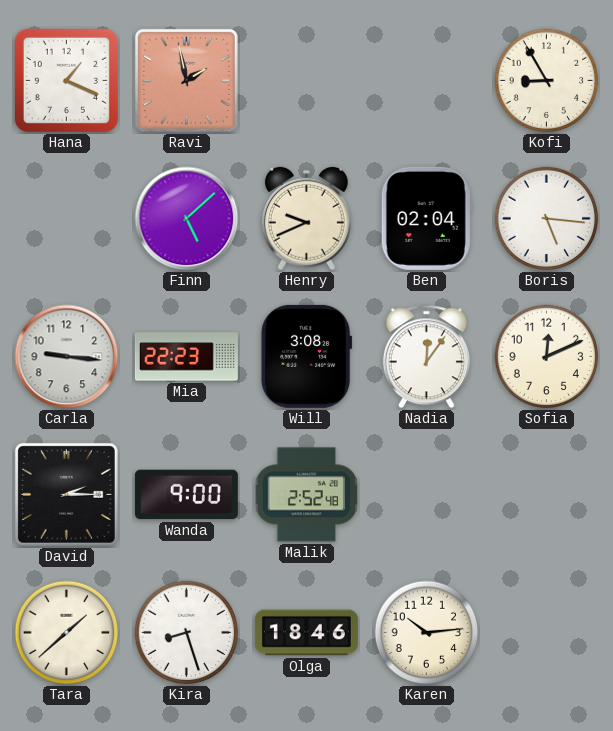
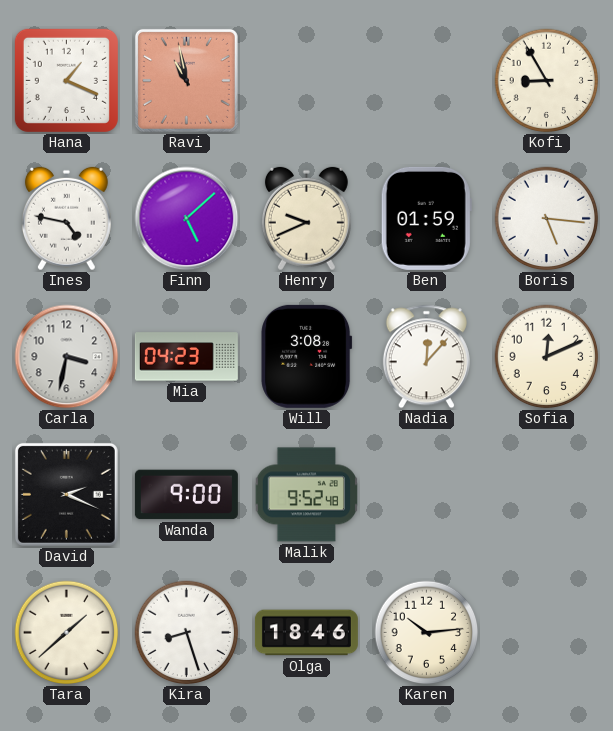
Ravi: 1:58 -> 10:58
Ines: none -> 4:47
Ben: 02:04 -> 01:59
Carla: 9:16 -> 3:32
Mia: 22:23 -> 04:23
Nadia: 12:06 -> 12:07
David: 2:15 -> 2:19
Malik: 2:52 -> 9:52
